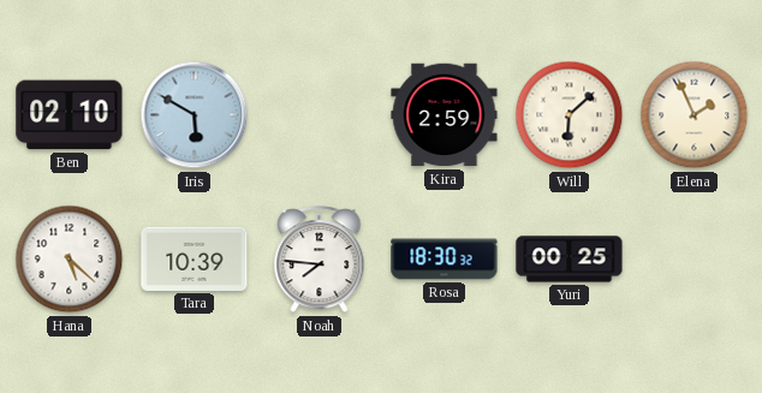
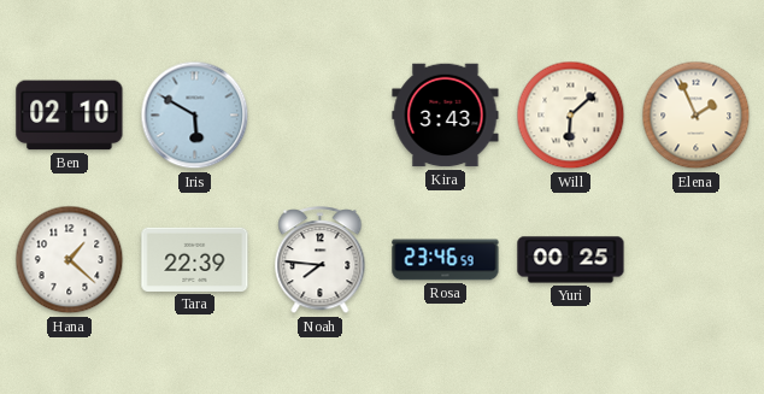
Kira: 2:59 -> 3:43
Hana: 5:22 -> 1:22
Tara: 10:39 -> 22:39
Rosa: 18:30 -> 23:46
